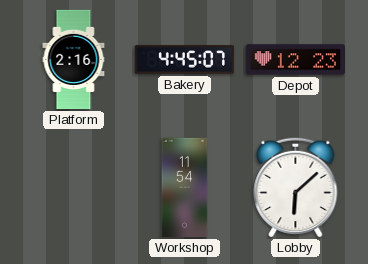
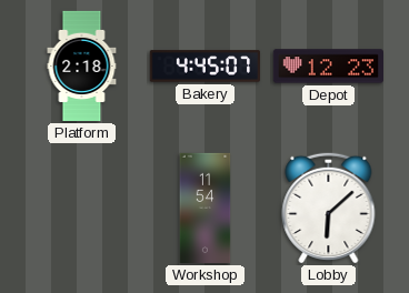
Platform: 2:16 -> 2:18
